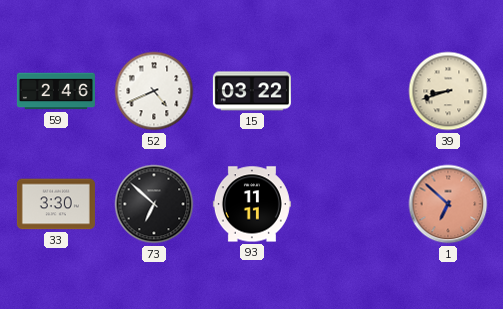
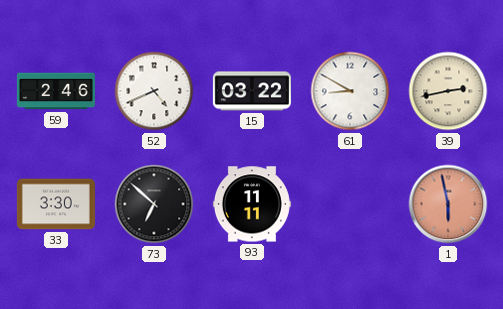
61: none -> 8:50
39: 8:42 -> 2:43
1: 6:52 -> 5:58
